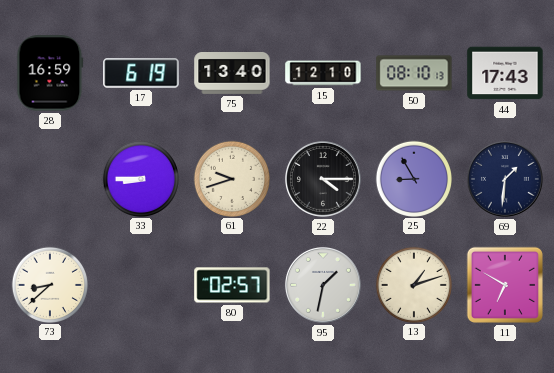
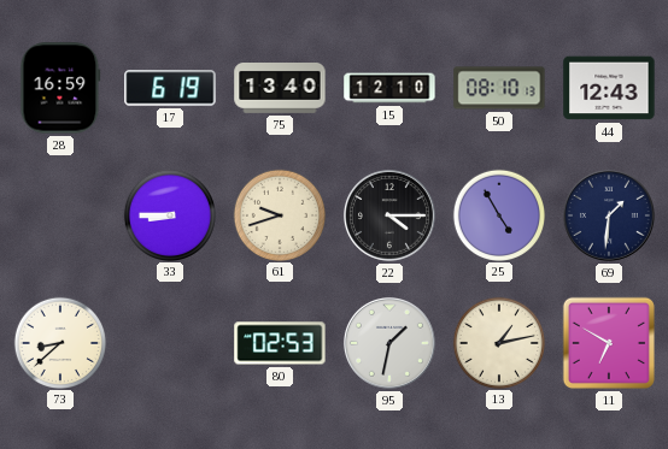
44: 17:43 -> 12:43
25: 8:55 -> 4:55
80: 02:57 -> 02:53
13: 1:12 -> 1:13
